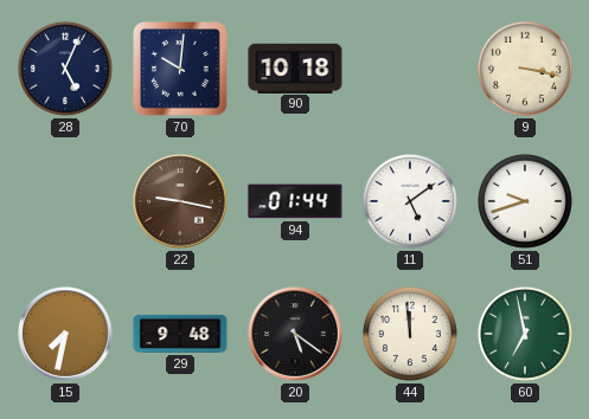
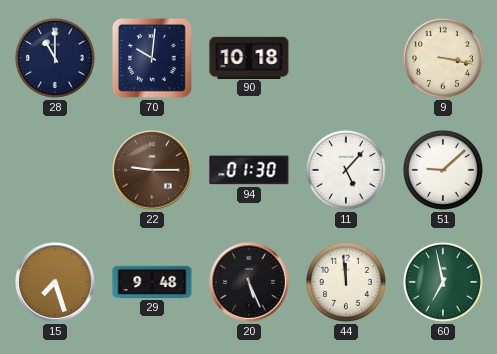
28: 5:04 -> 11:00
22: 9:17 -> 9:15
94: 01:44 -> 01:30
11: 5:09 -> 5:07
51: 9:42 -> 9:08
15: 7:32 -> 7:27
20: 5:21 -> 5:26
